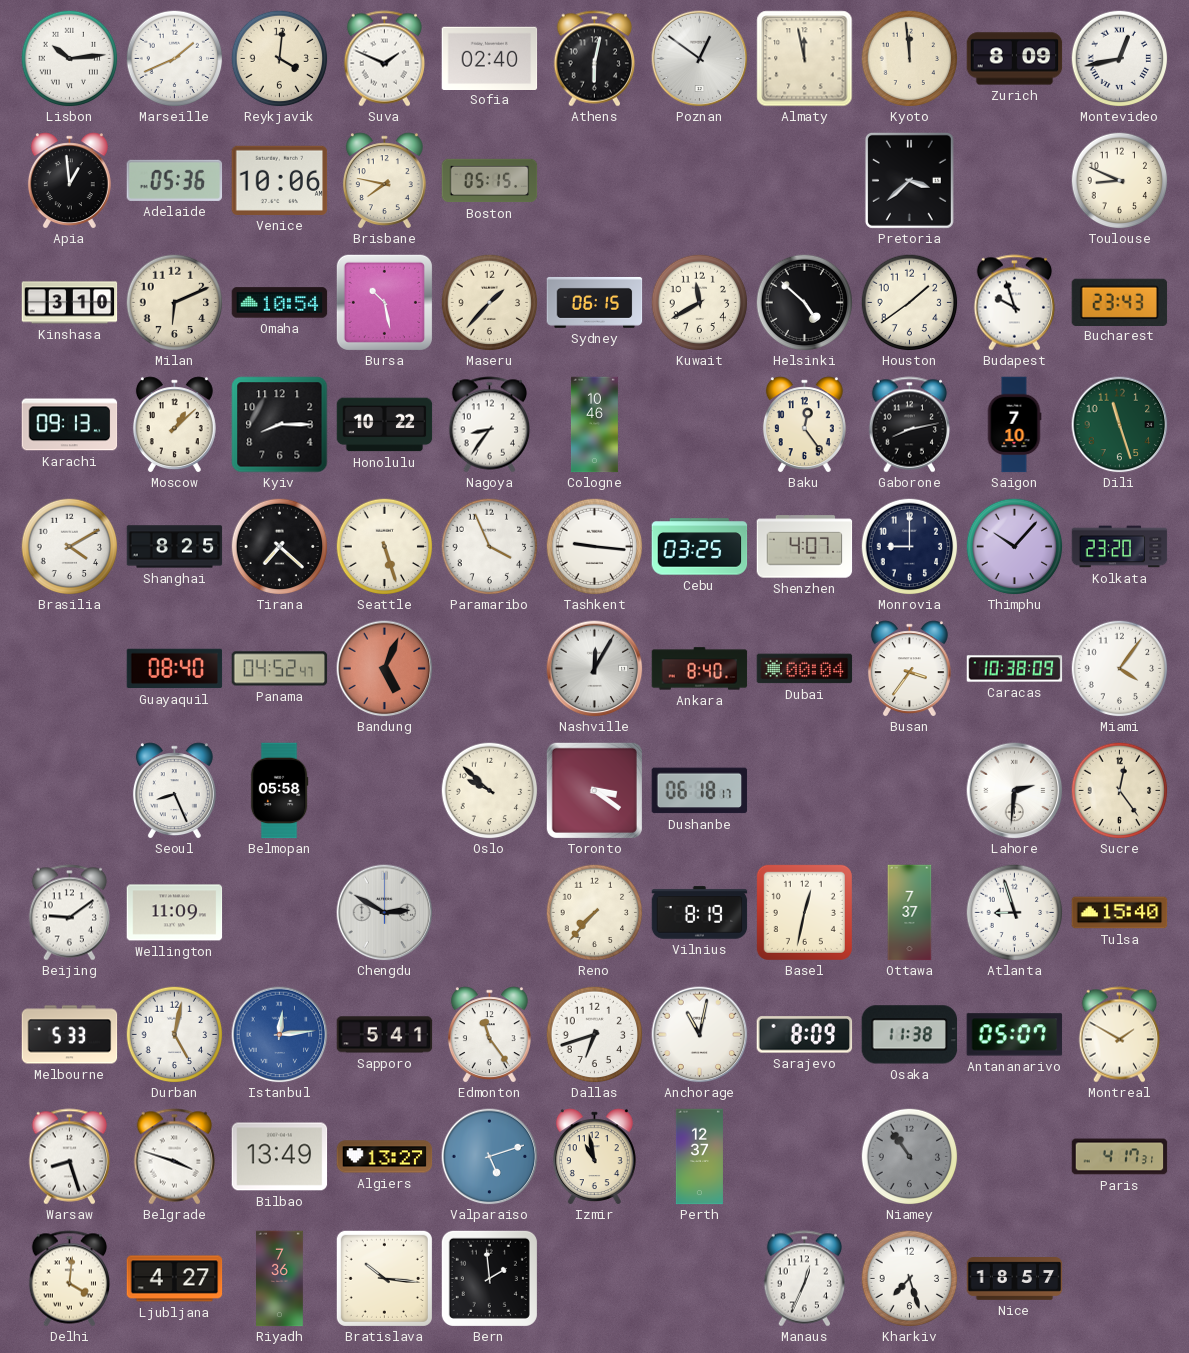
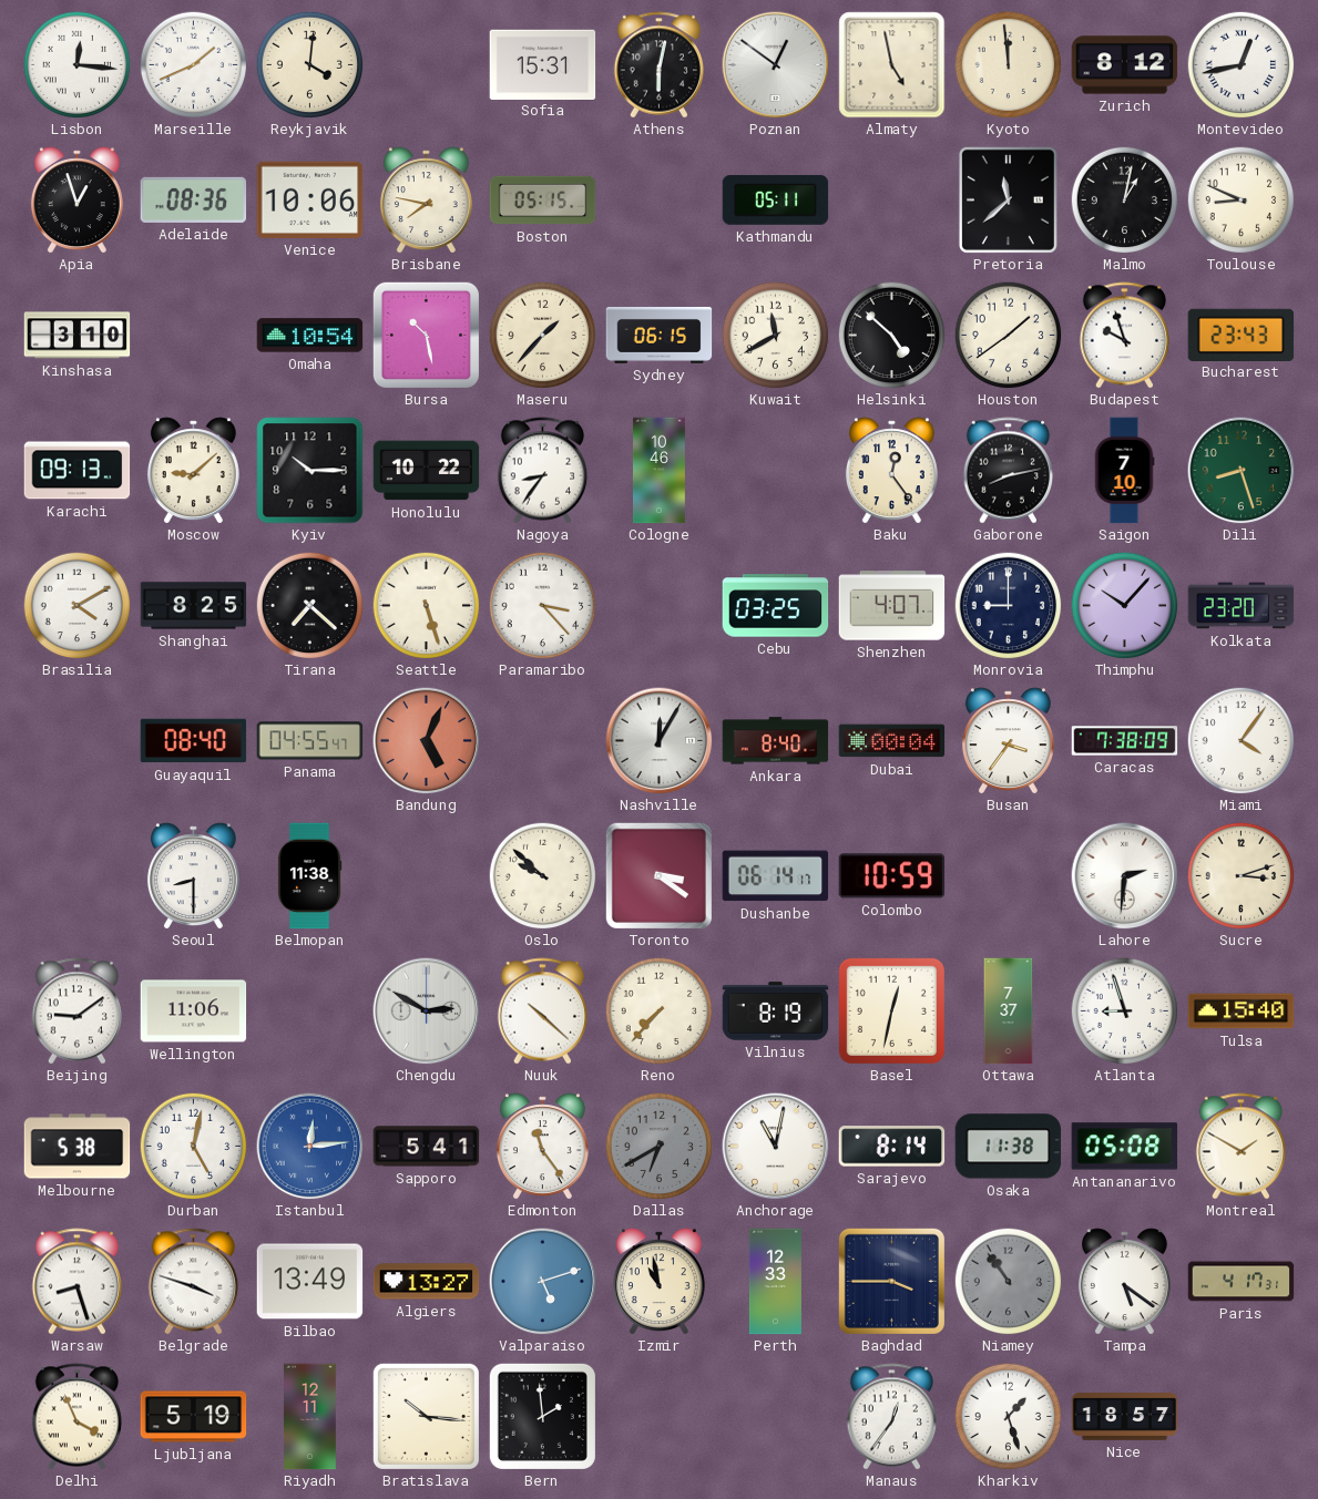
Lisbon: 10:14 -> 12:16
Suva: 1:49 -> none
Sofia: 02:40 -> 15:31
Almaty: 11:58 -> 4:58
Zurich: 8:09 -> 8:12
Apia: 12:59 -> 12:57
Adelaide: 05:36 -> 08:36
Kathmandu: none -> 05:11
Pretoria: 3:38 -> 11:38
Malmo: none -> 1:02
Milan: 6:11 -> none
Moscow: 1:08 -> 9:08
Kyiv: 8:15 -> 10:15
Dili: 11:27 -> 8:27
Paramaribo: 3:56 -> 3:23
Tashkent: 9:16 -> none
Panama: 04:52 -> 04:55
Caracas: 10:38 -> 7:38
Seoul: 8:26 -> 8:30
Belmopan: 05:58 -> 11:38
Dushanbe: 06:18 -> 06:14
Colombo: none -> 10:59
Sucre: 12:24 -> 3:12
Wellington: 11:09 -> 11:06
Nuuk: none -> 10:22
Melbourne: 5:33 -> 5:38
Dallas: 6:42 -> 6:40
Dallas dial: white -> grey
Sarajevo: 8:09 -> 8:14
Antananarivo: 05:07 -> 05:08
Perth: 12:37 -> 12:33
Baghdad: none -> 3:45
Tampa: none -> 5:21
Delhi: 4:01 -> 3:56
Ljubljana: 4:27 -> 5:19
Riyadh: 7:36 -> 12:11
Manaus: 12:34 -> 12:36
Kharkiv: 7:27 -> 1:27
